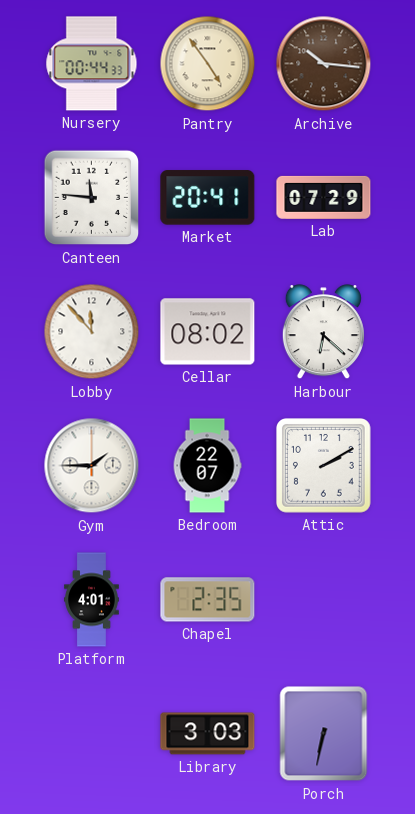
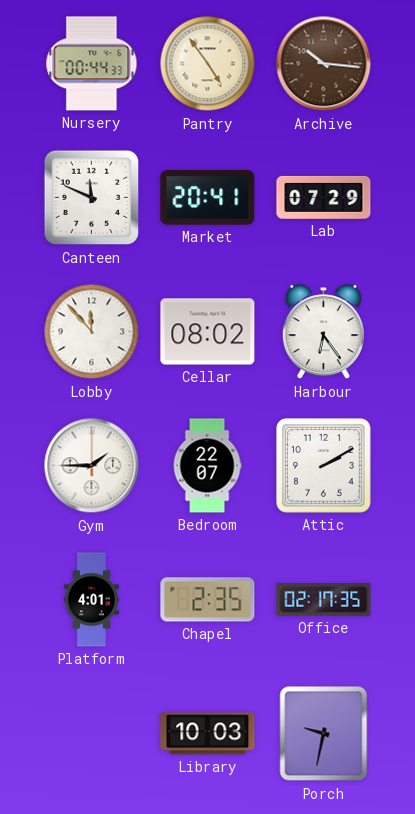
Canteen: 11:46 -> 11:49
Harbour: 6:22 -> 6:24
Office: none -> 02:17
Library: 3:03 -> 10:03
Porch: 6:32 -> 9:32
